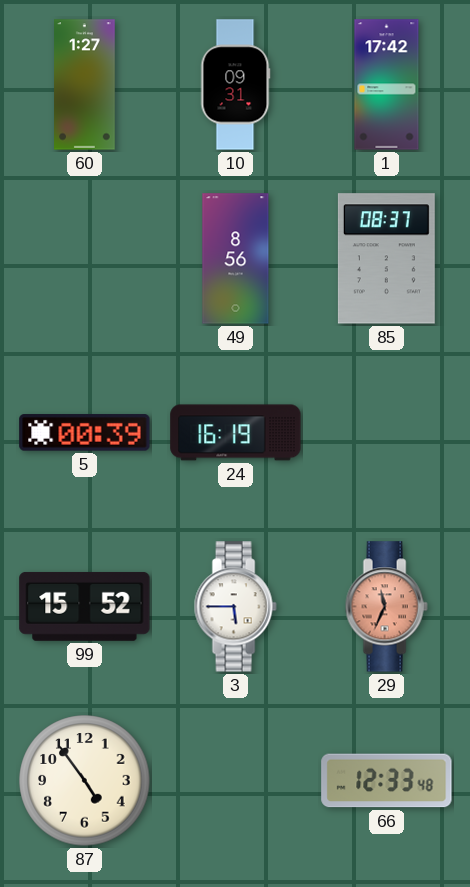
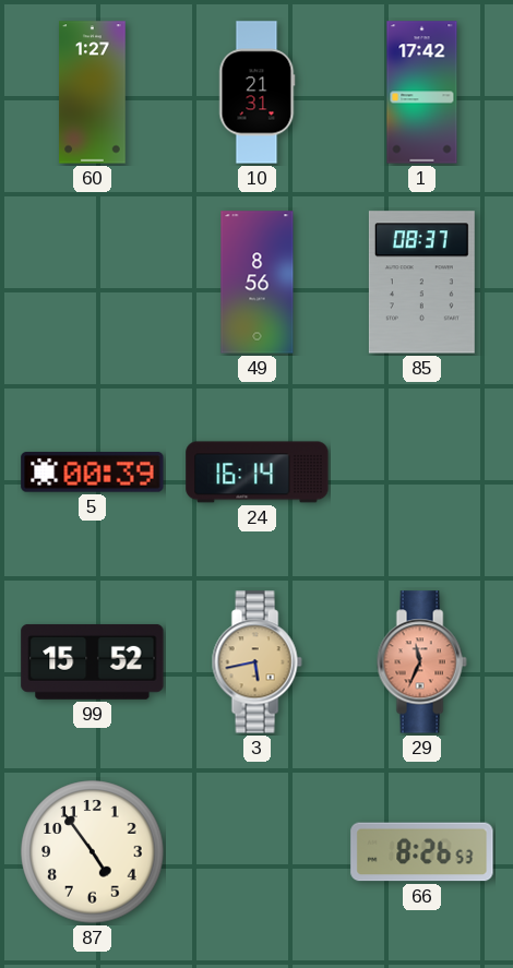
10: 09:31 -> 21:31
24: 16:19 -> 16:14
3: 5:45 -> 5:43
3 dial: white -> champagne
66: 12:33 -> 8:26
